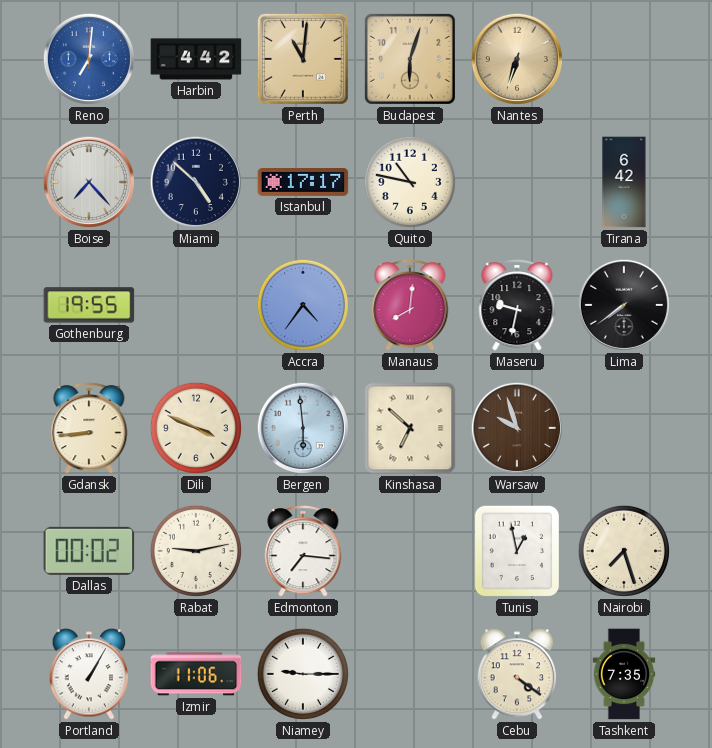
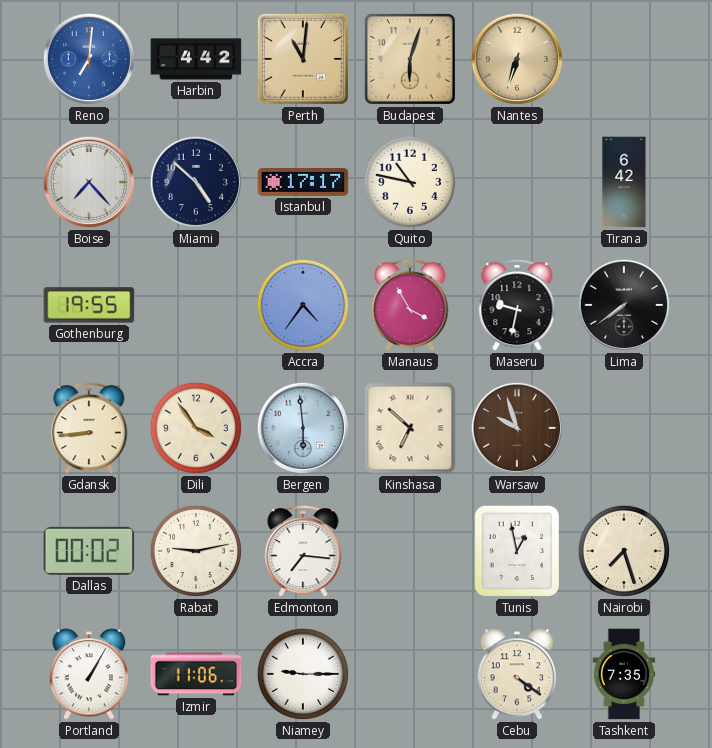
Manaus: 8:01 -> 3:55
Dili: 3:49 -> 3:54
